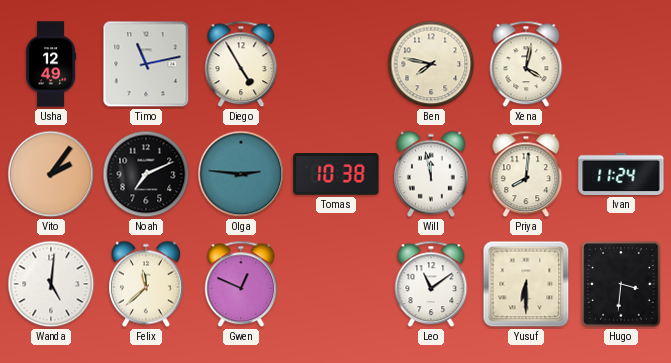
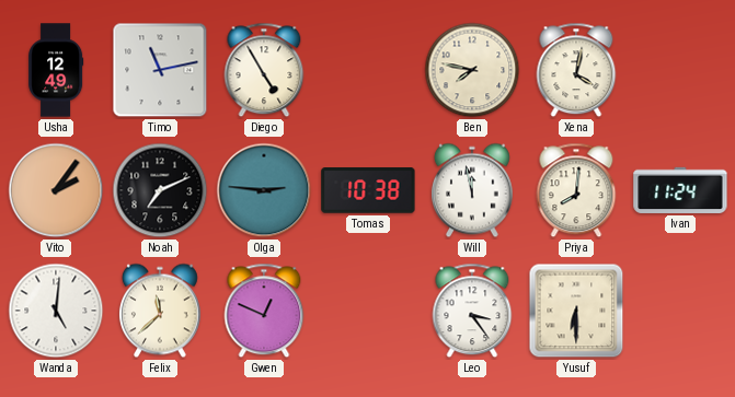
Leo: 11:09 -> 3:24
Hugo: 3:31 -> none
